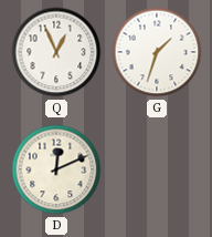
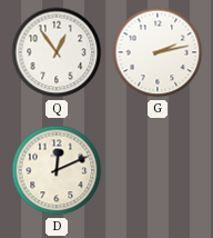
Q: 12:56 -> 12:54
G: 1:33 -> 2:13
